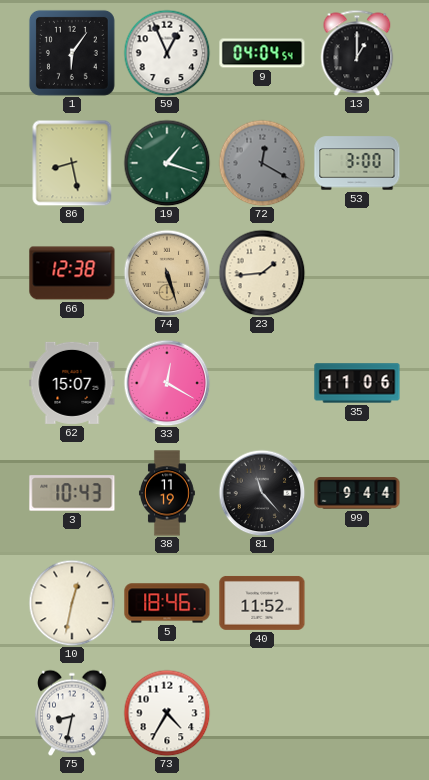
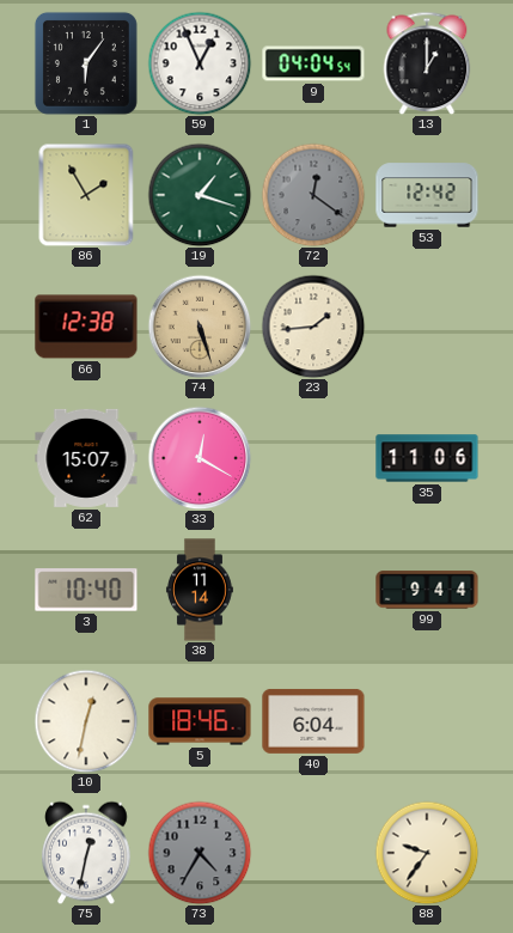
86: 8:28 -> 1:55
72: 12:20 -> 12:21
53: 3:00 -> 12:42
3: 10:43 -> 10:40
38: 11:19 -> 11:14
81: 11:23 -> none
40: 11:52 -> 6:04
75: 8:32 -> 12:32
73 dial: white -> grey
88: none -> 9:36
